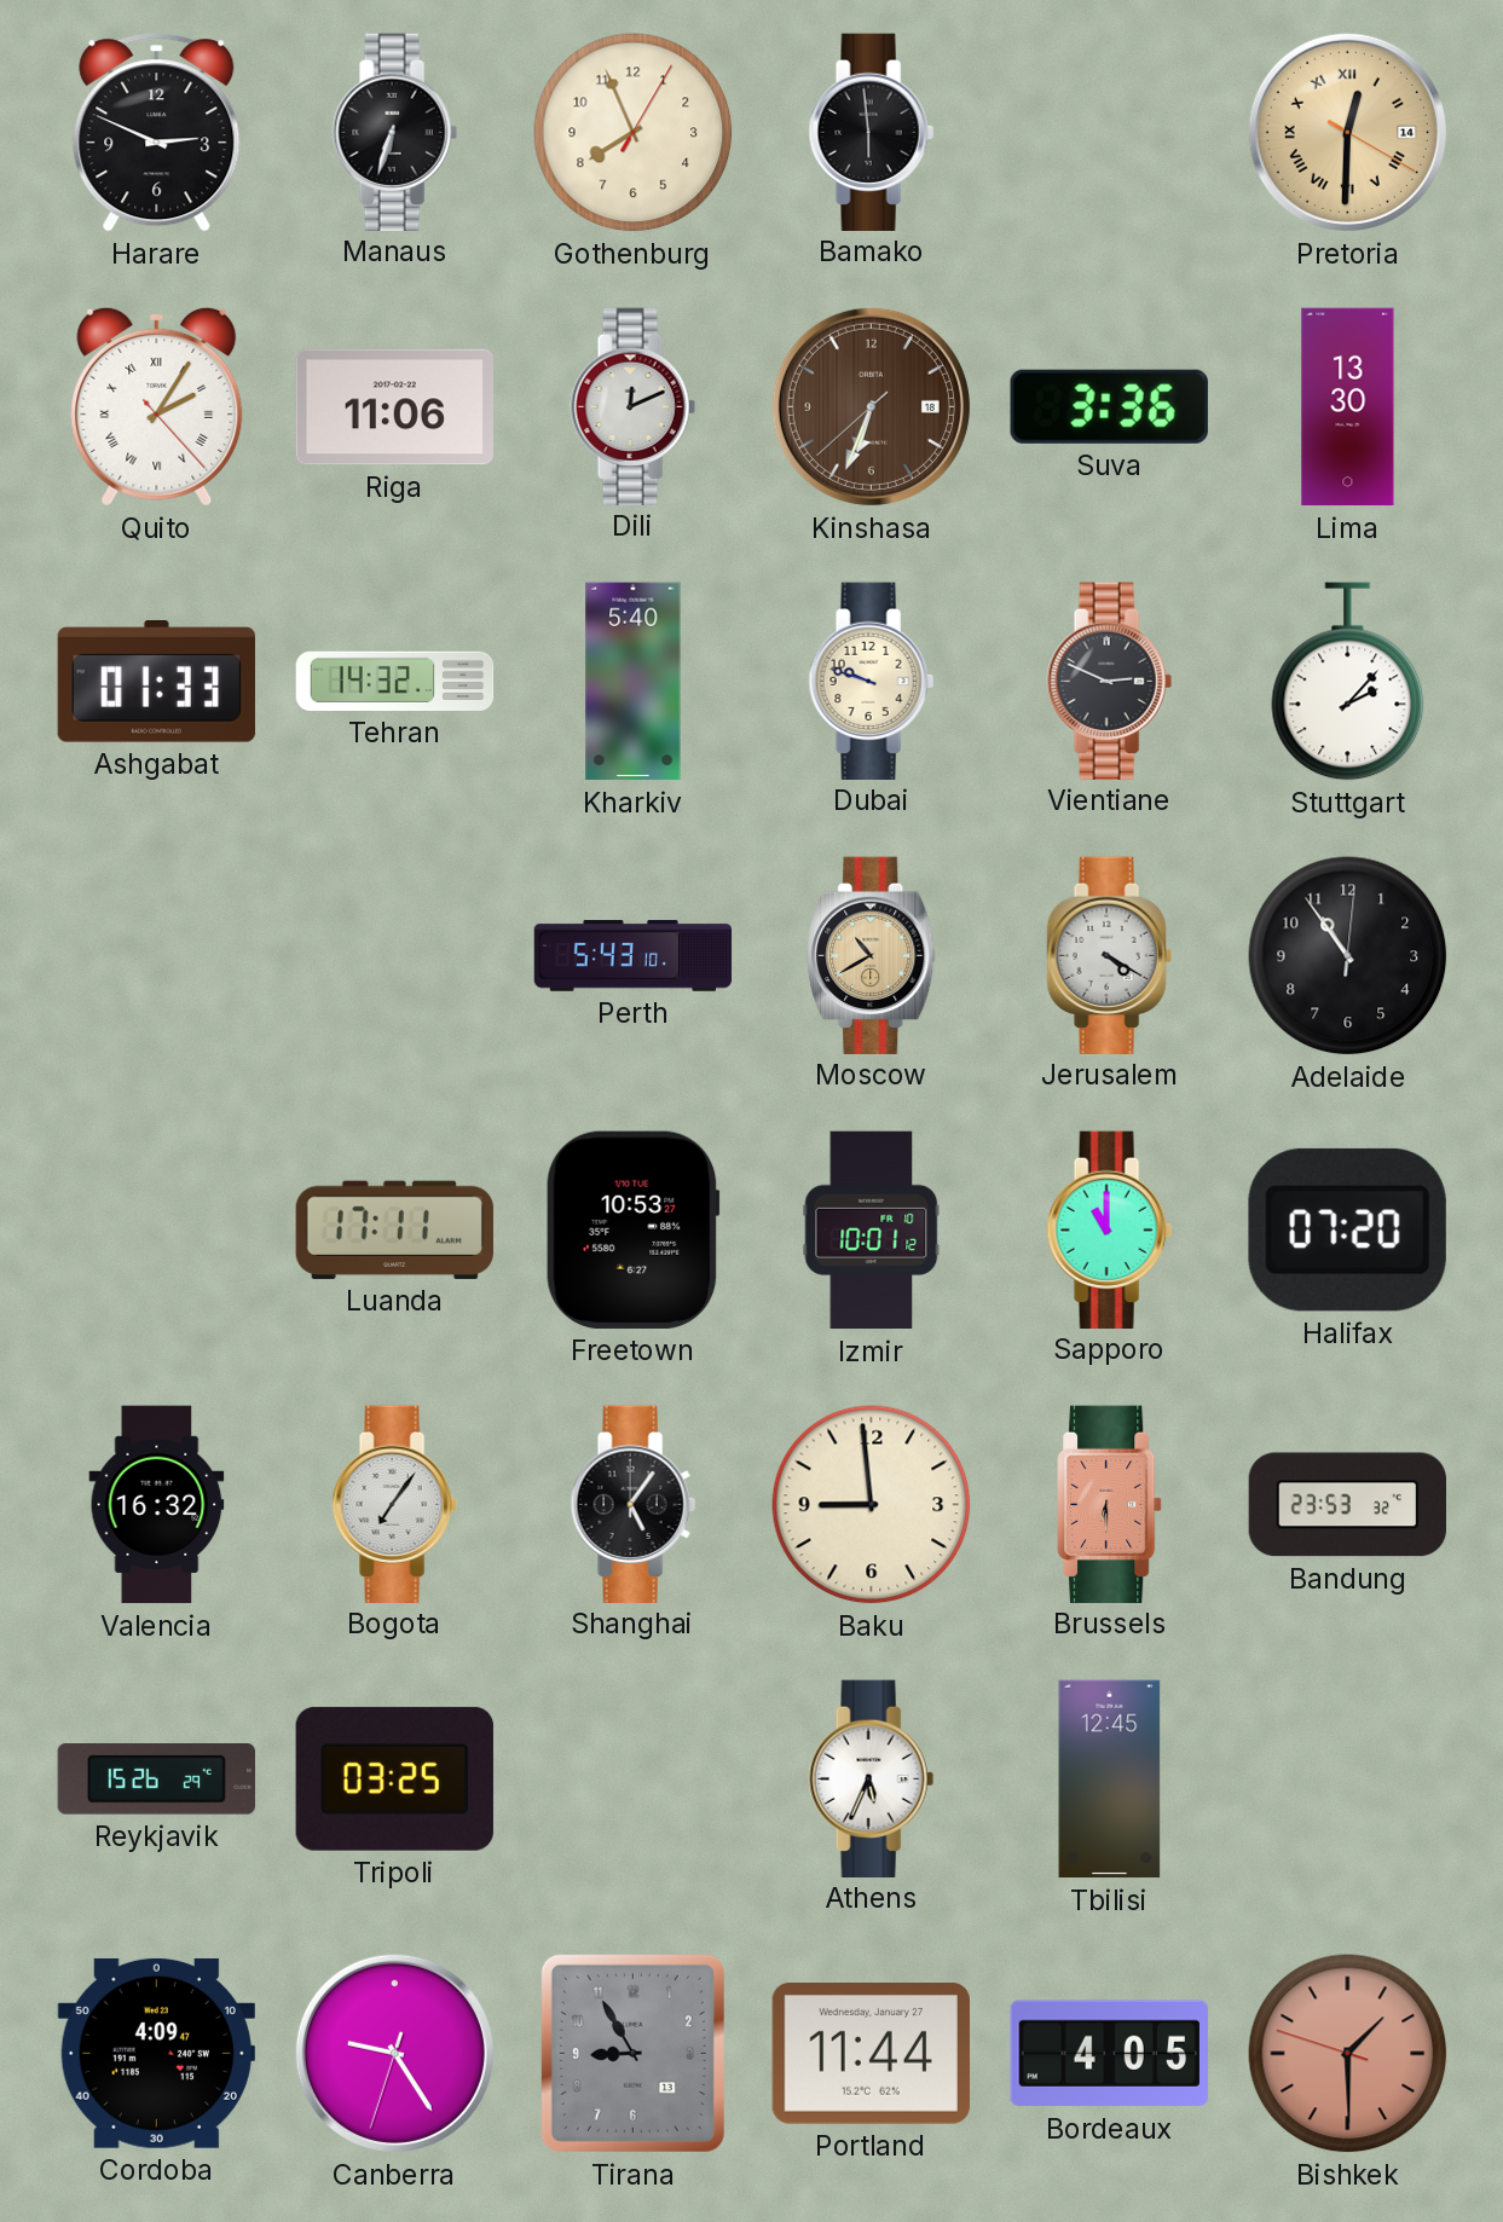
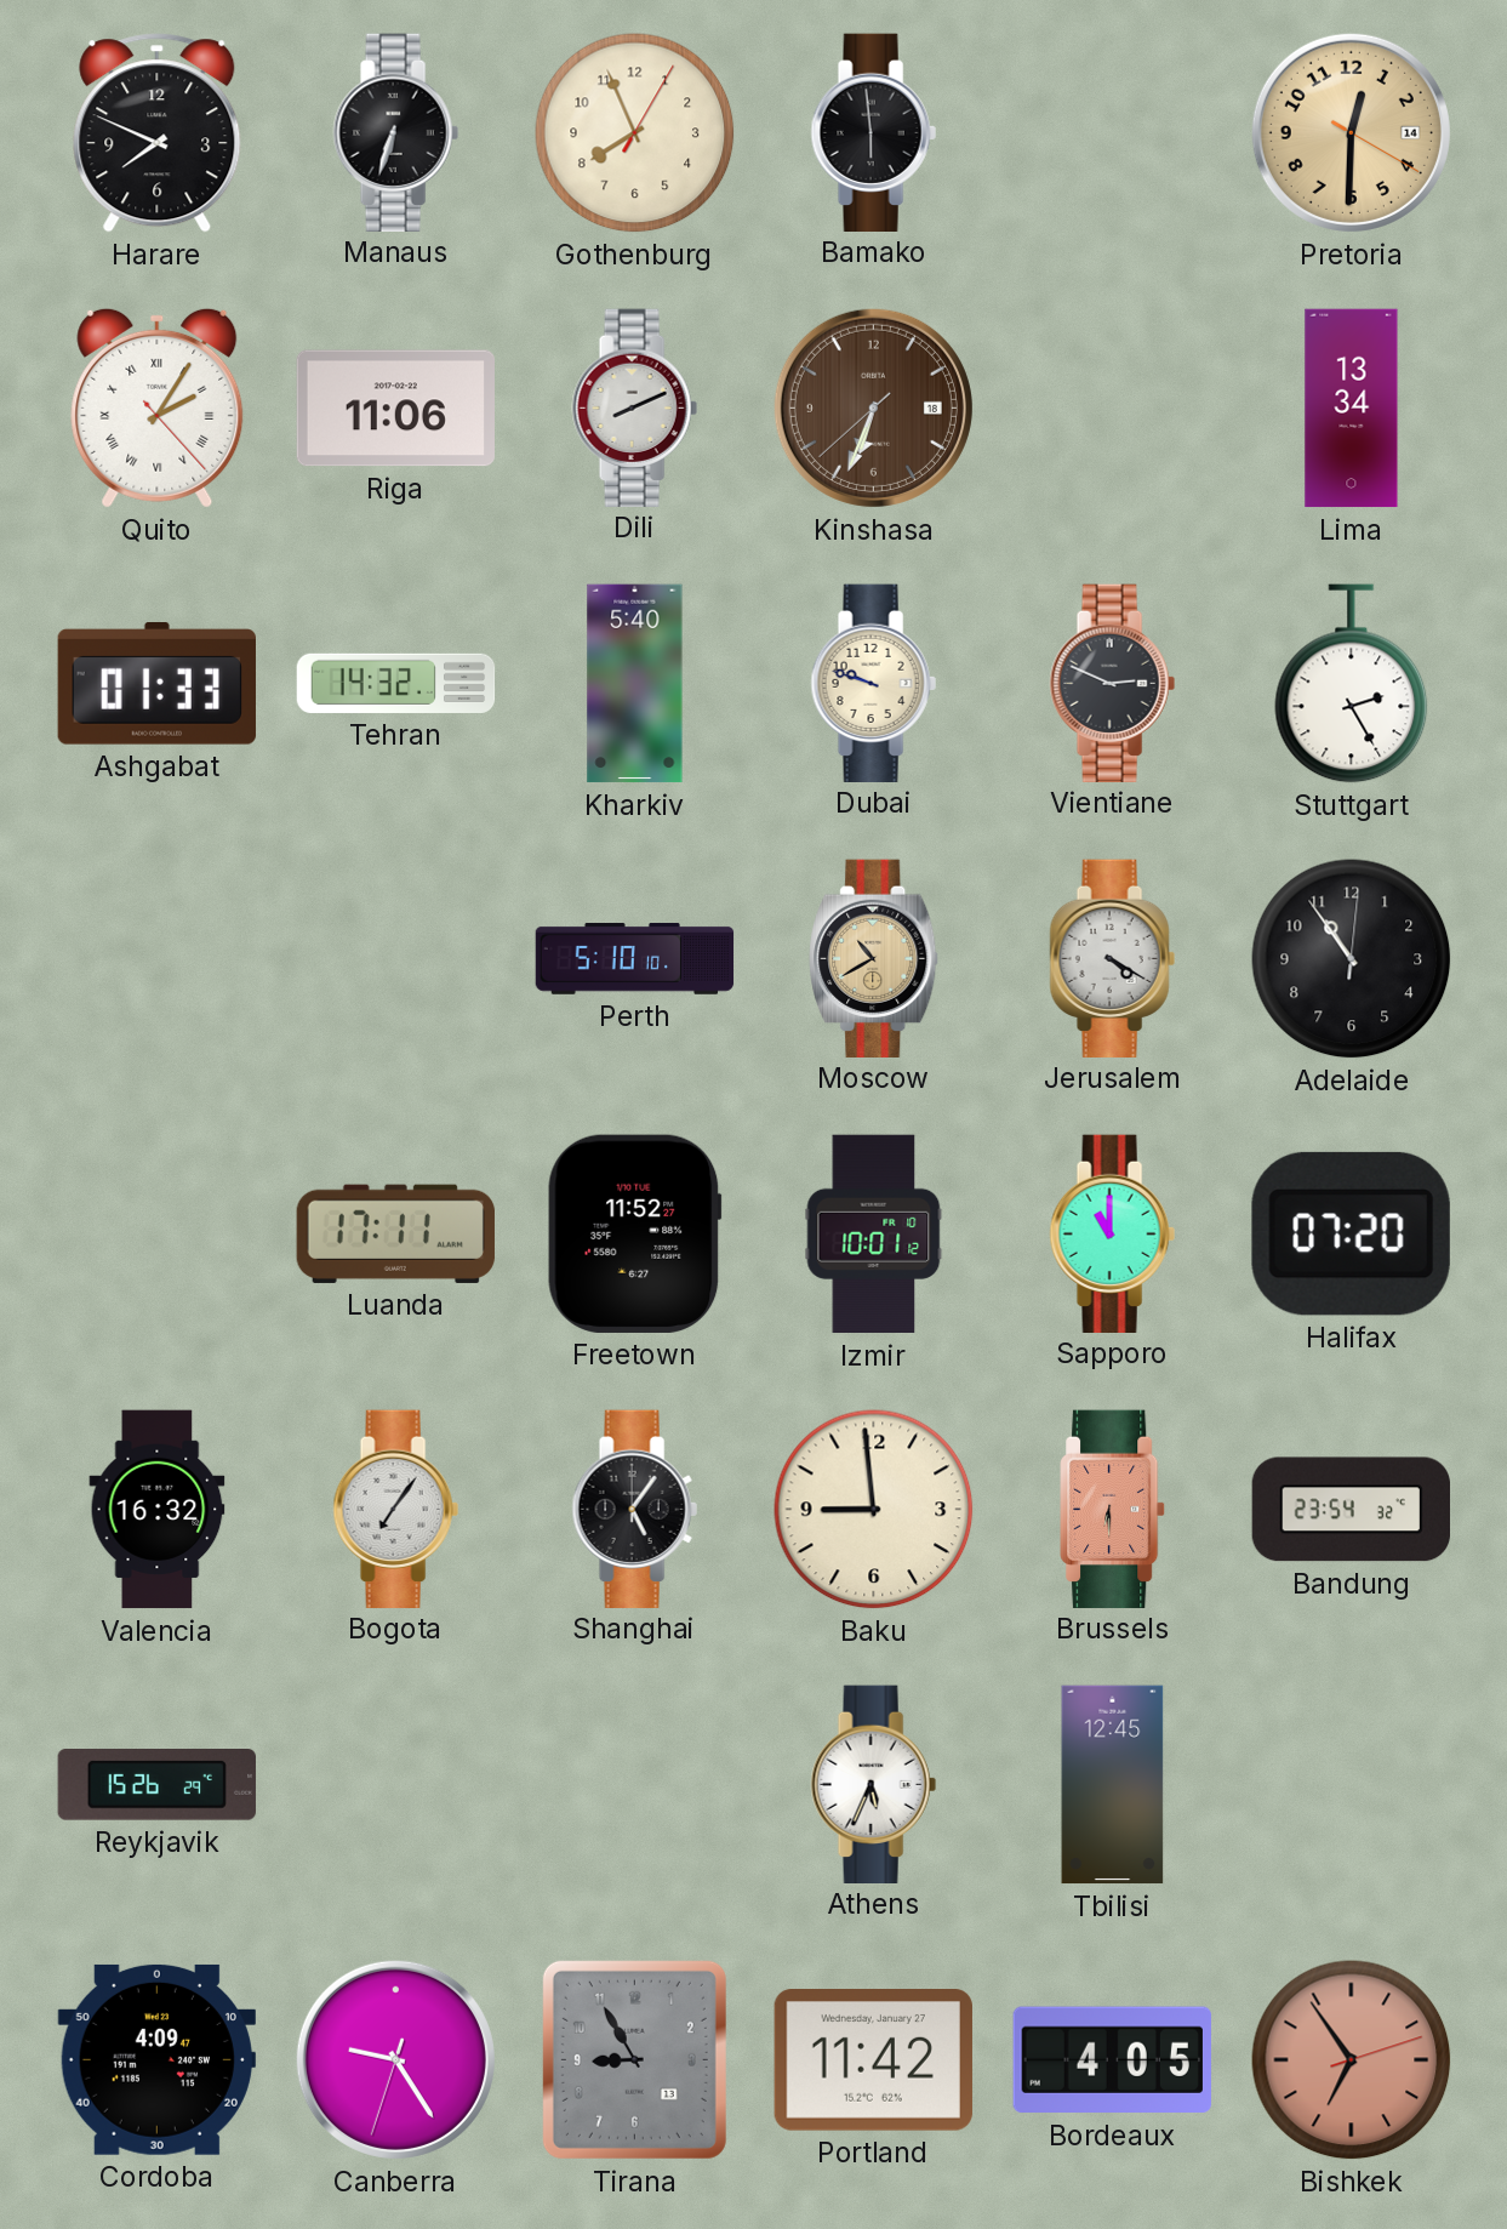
Harare: 2:49 -> 7:49
Pretoria numerals: Roman -> Arabic
Dili: 12:11 -> 8:11
Suva: 3:36 -> none
Lima: 13:30 -> 13:34
Stuttgart: 2:07 -> 2:25
Perth: 5:43 -> 5:10
Freetown: 10:53 -> 11:52
Bandung: 23:53 -> 23:54
Tripoli: 03:25 -> none
Portland: 11:44 -> 11:42
Bishkek: 1:29 -> 6:54
